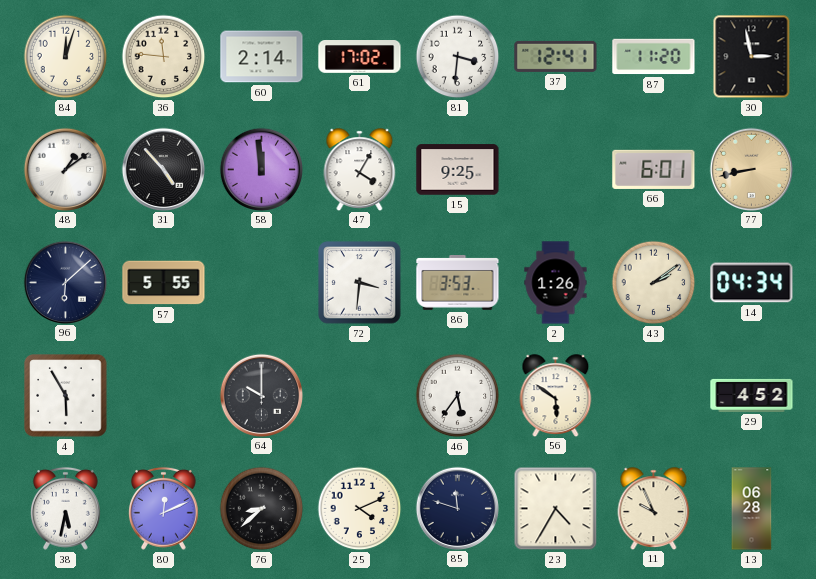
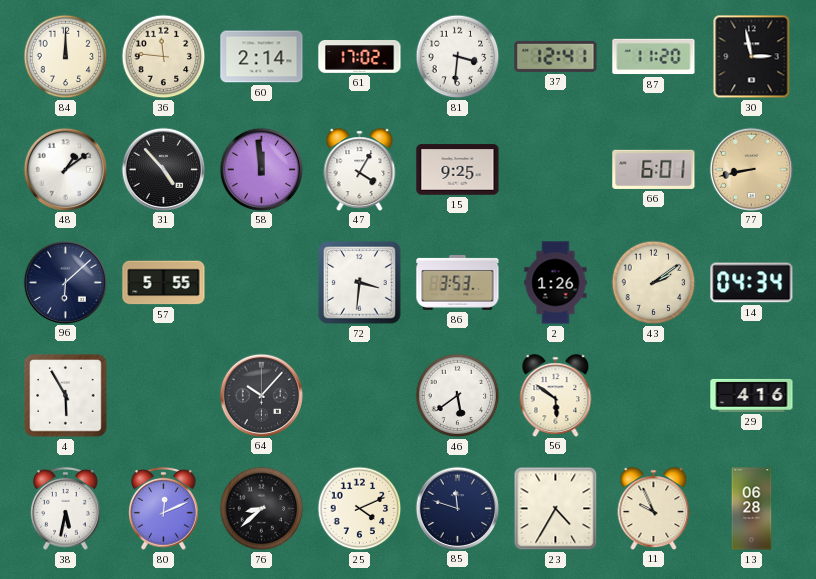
84: 12:03 -> 12:00
64: 10:00 -> 10:07
46: 5:36 -> 5:39
29: 4:52 -> 4:16
